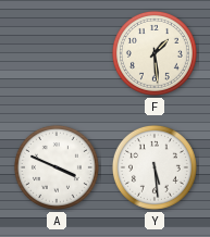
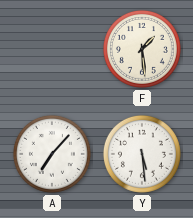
A: 3:49 -> 7:07
